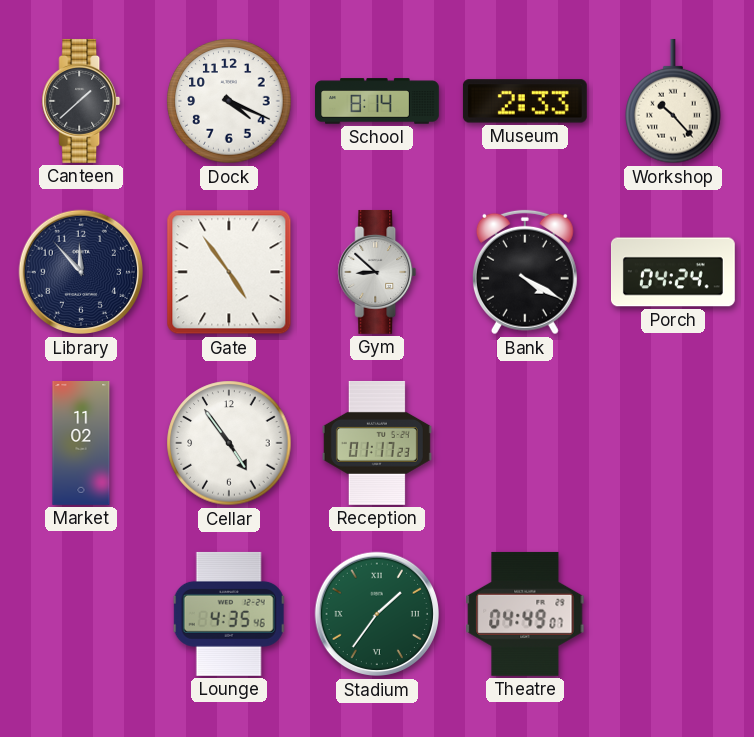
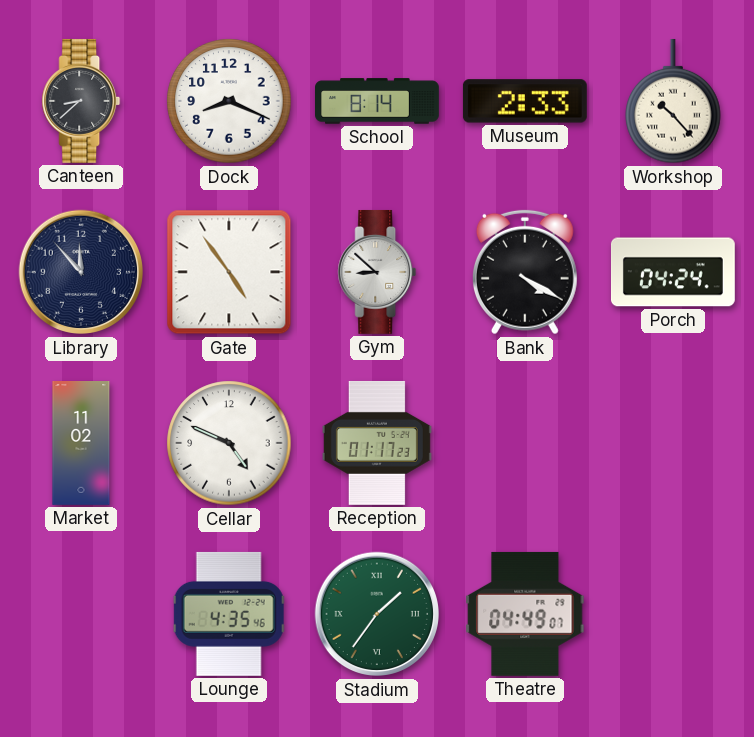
Canteen: 1:38 -> 8:38
Dock: 4:19 -> 8:19
Cellar: 4:54 -> 4:49
